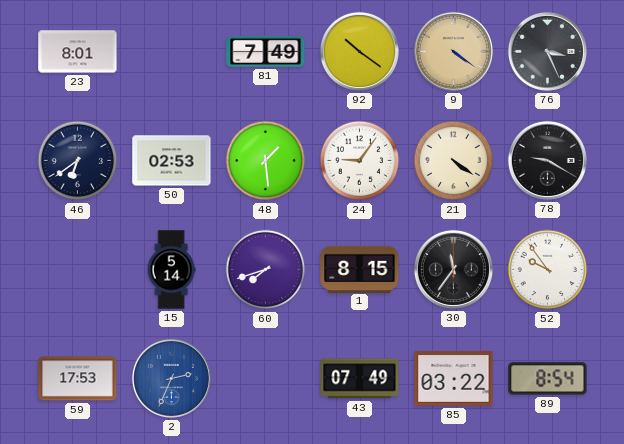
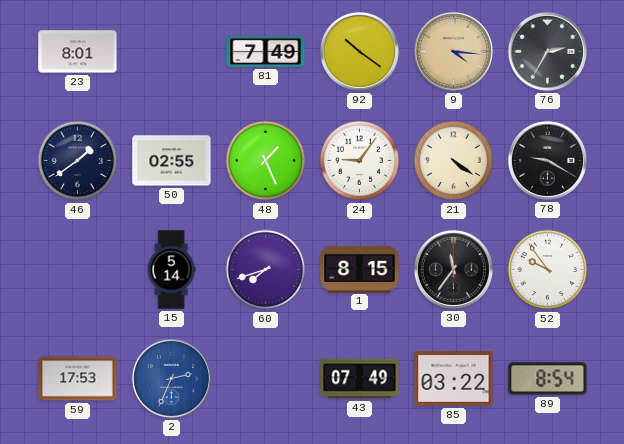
9: 4:21 -> 4:16
76: 3:26 -> 2:35
46: 6:39 -> 1:39
50: 02:53 -> 02:55
48: 1:29 -> 1:26
